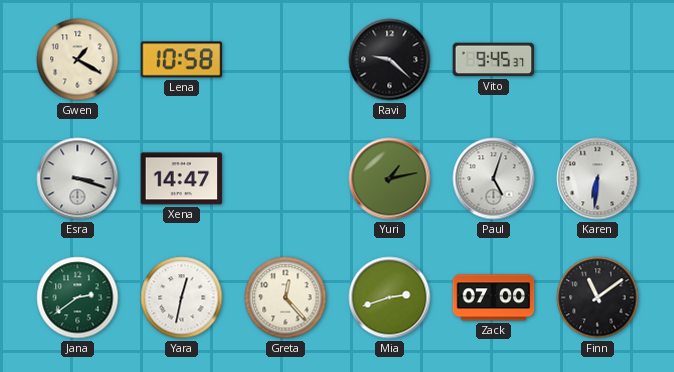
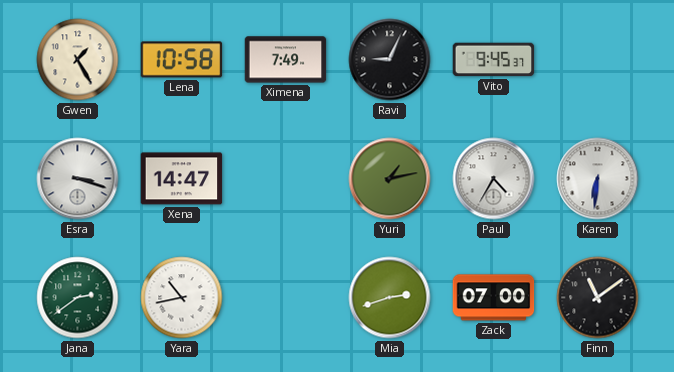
Gwen: 1:20 -> 1:25
Ximena: none -> 7:49
Ravi: 9:22 -> 9:04
Paul: 5:03 -> 4:35
Yara: 12:32 -> 10:43
Greta: 12:23 -> none
